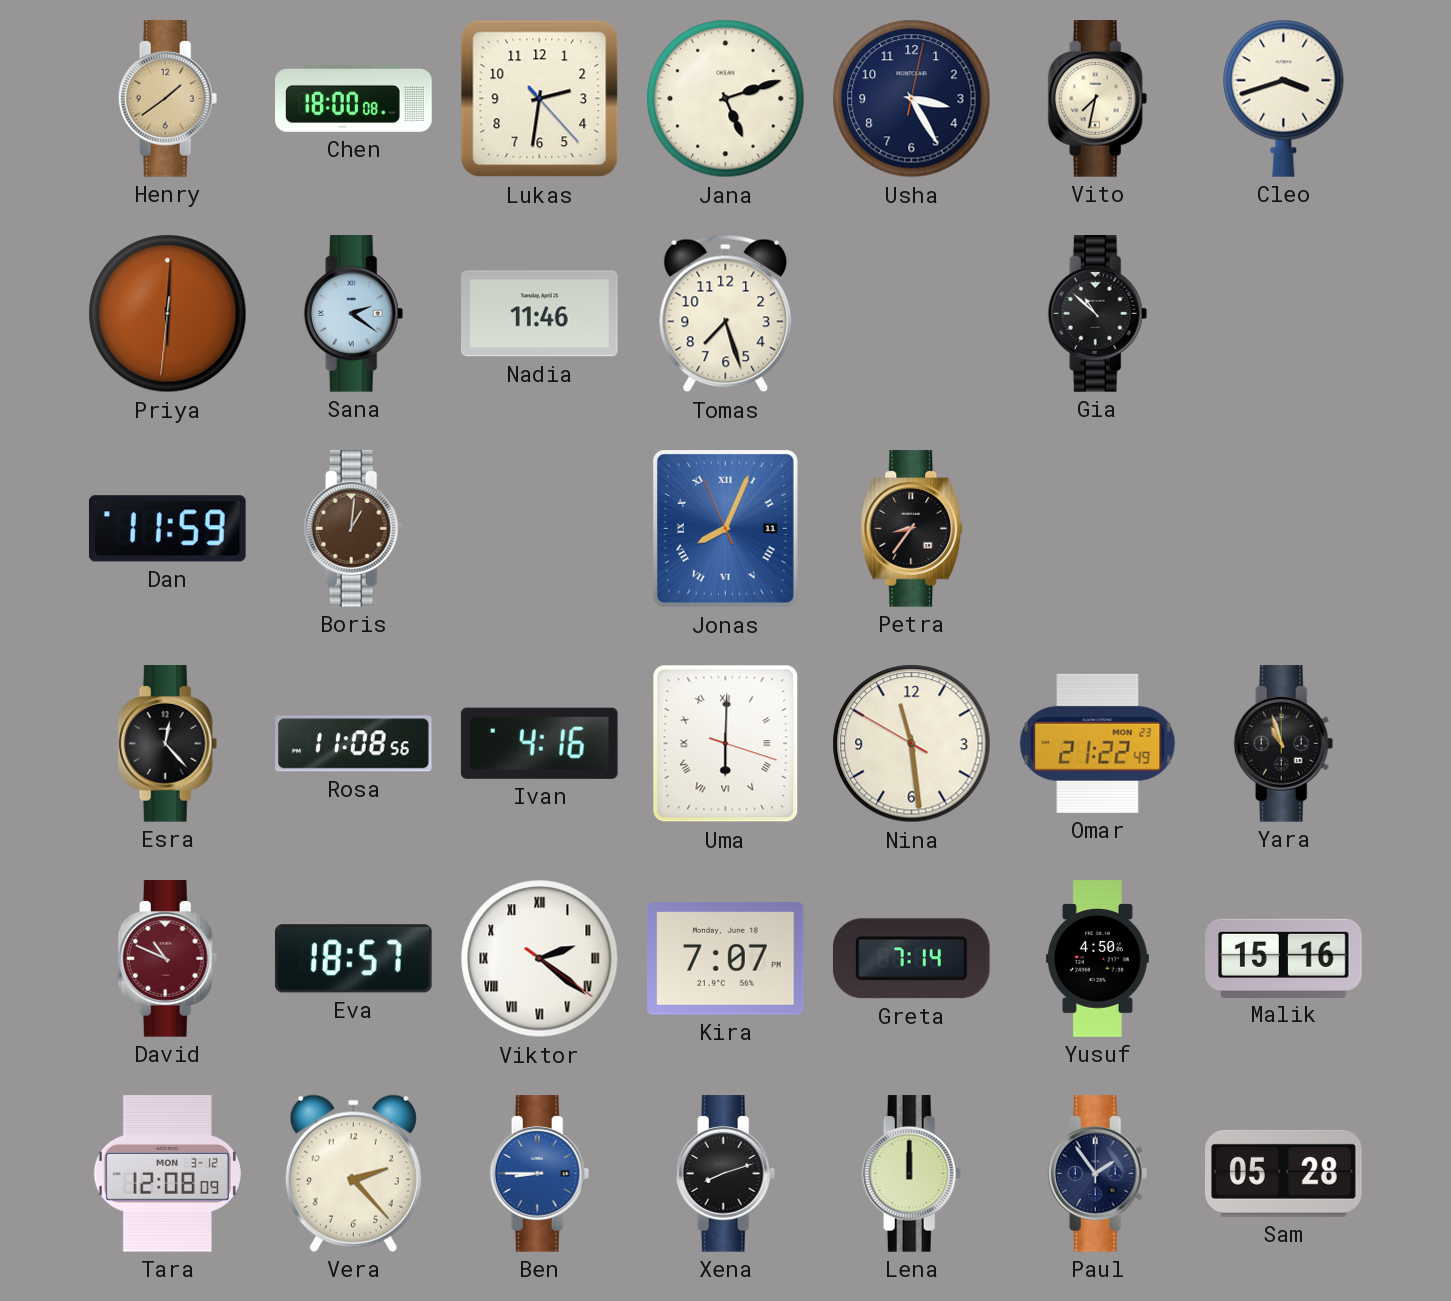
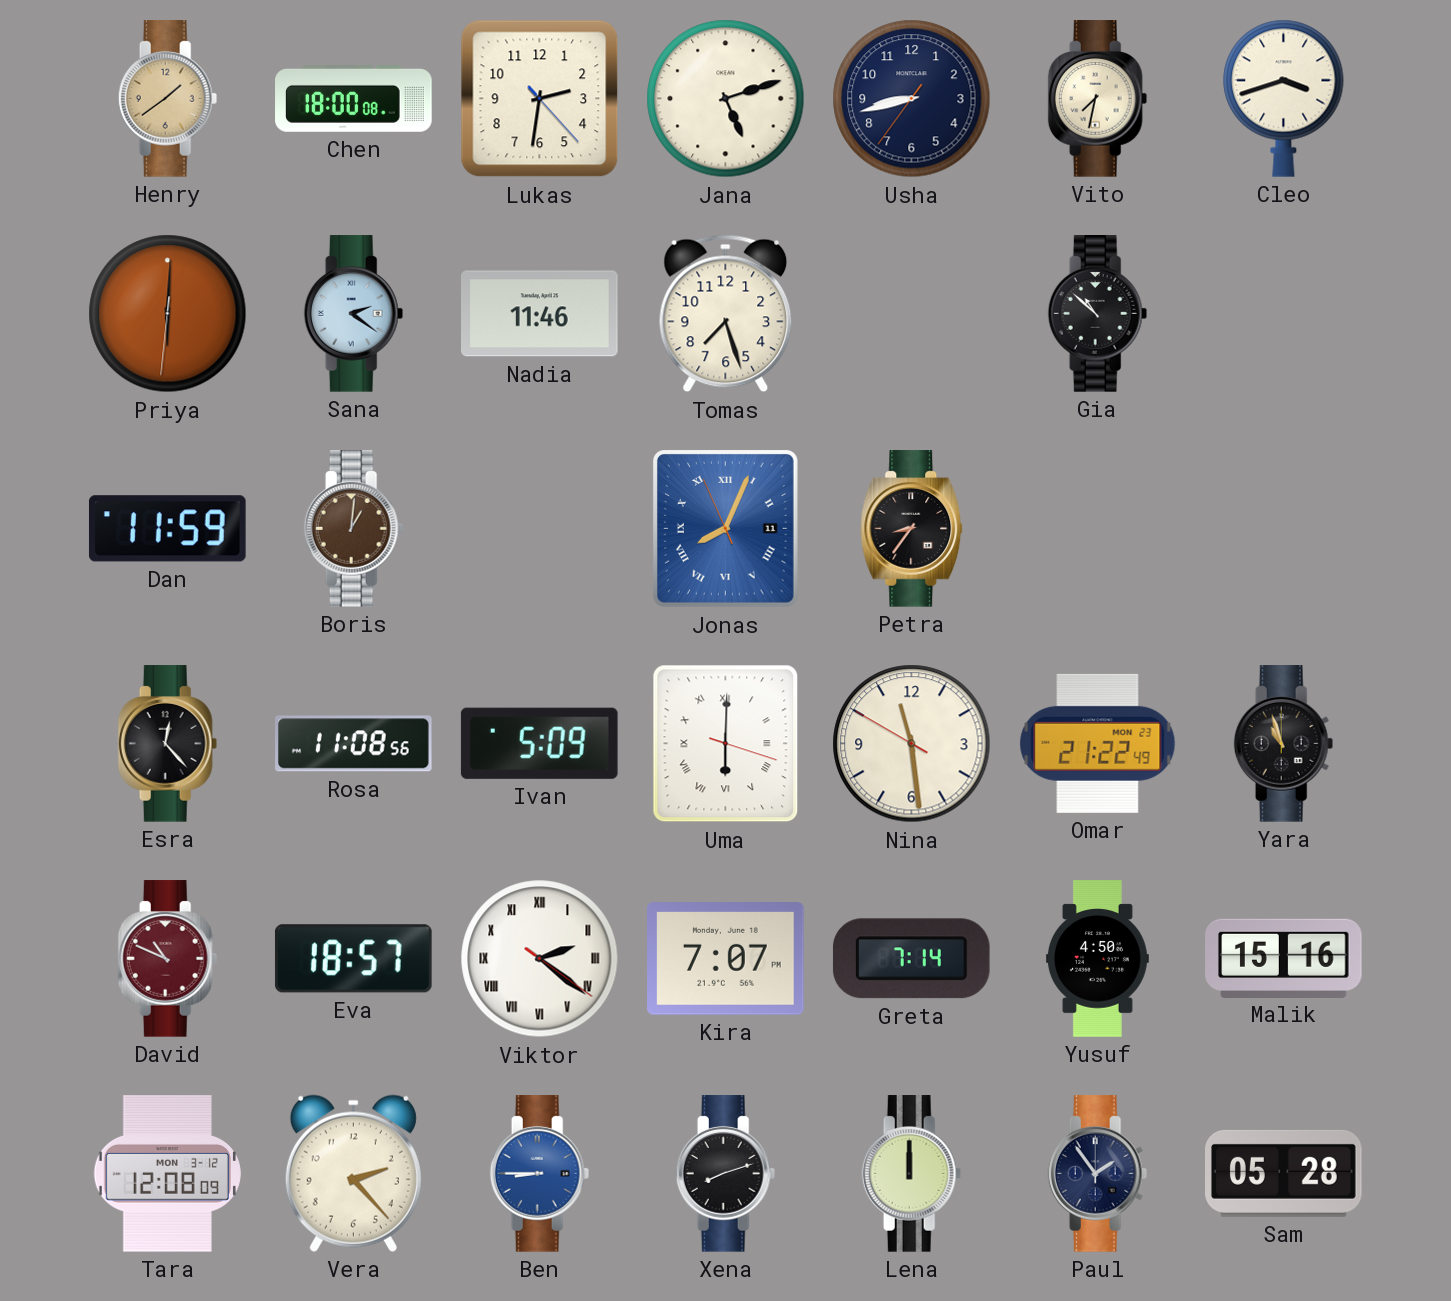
Usha: 3:25 -> 8:42
Ivan: 4:16 -> 5:09
